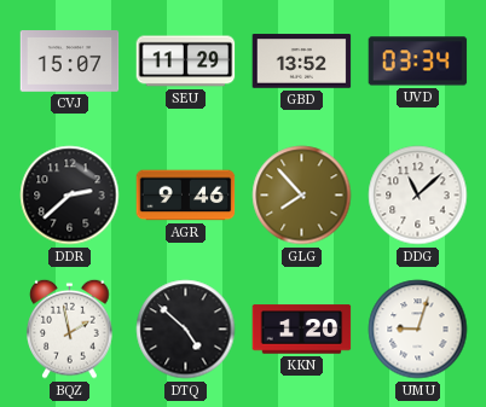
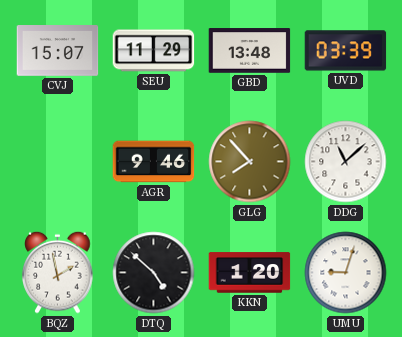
GBD: 13:52 -> 13:48
UVD: 03:34 -> 03:39
DDR: 2:38 -> none
